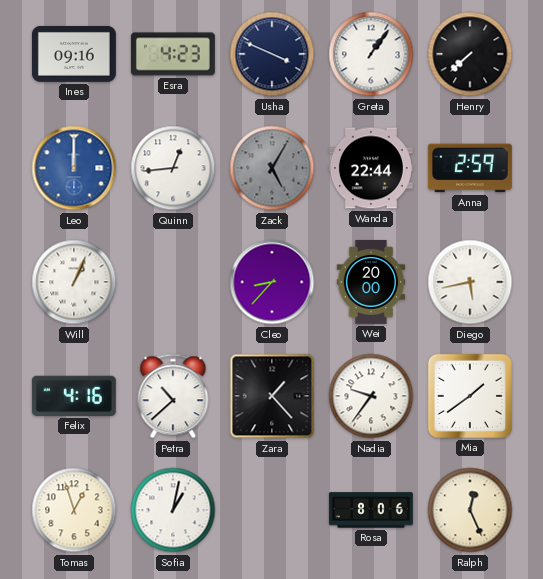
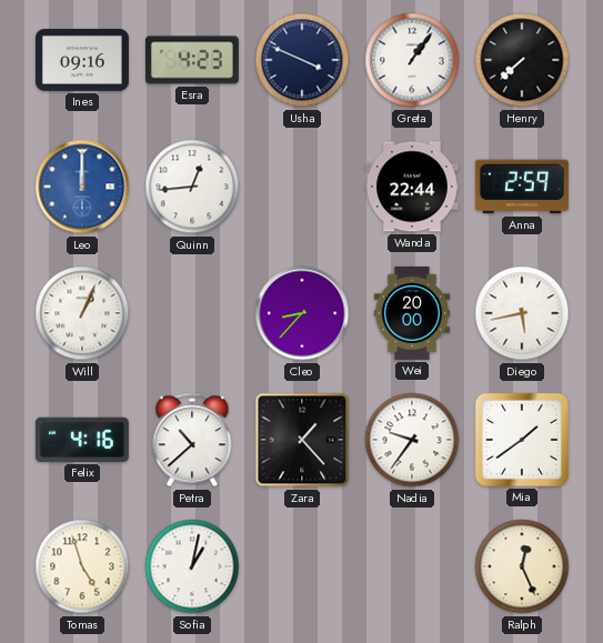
Zack: 5:05 -> none
Tomas: 12:57 -> 4:57
Rosa: 8:06 -> none
